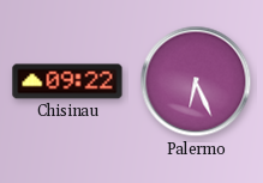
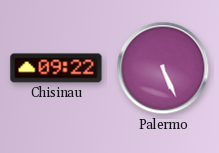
Palermo: 6:26 -> 5:26
